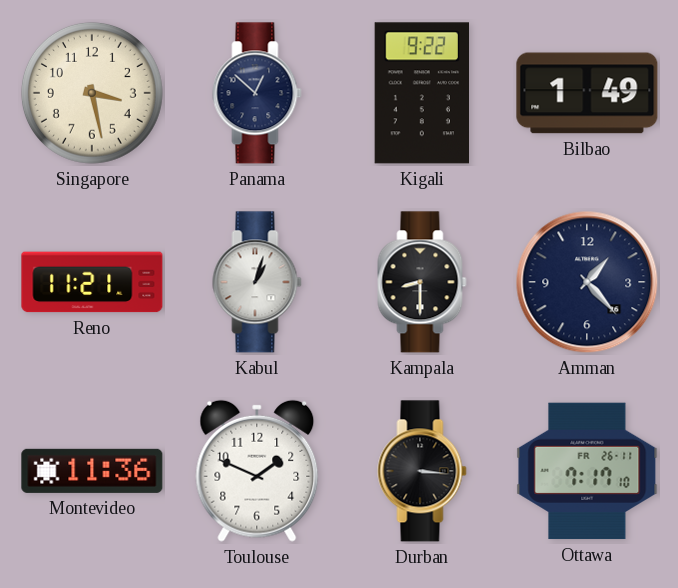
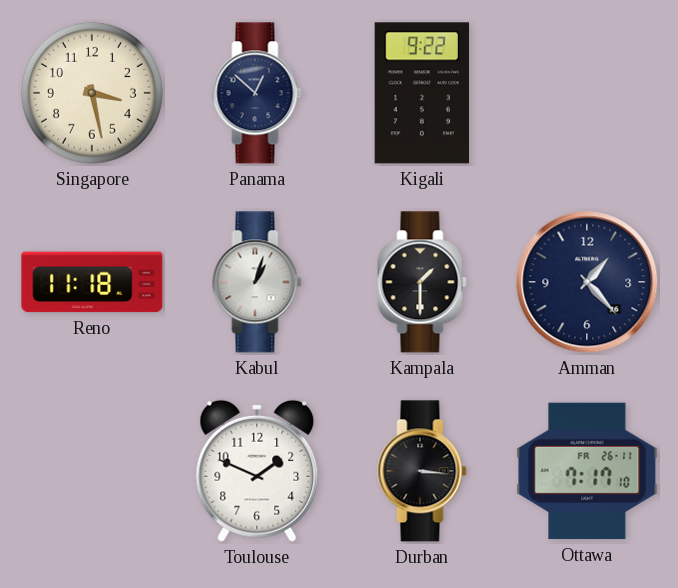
Bilbao: 1:49 -> none
Reno: 11:21 -> 11:18
Kampala: 8:30 -> 1:30
Montevideo: 11:36 -> none
